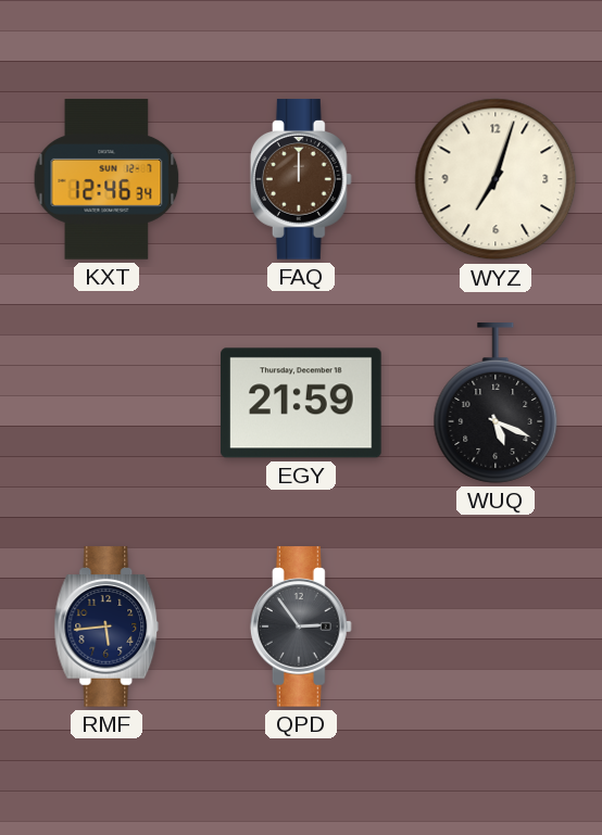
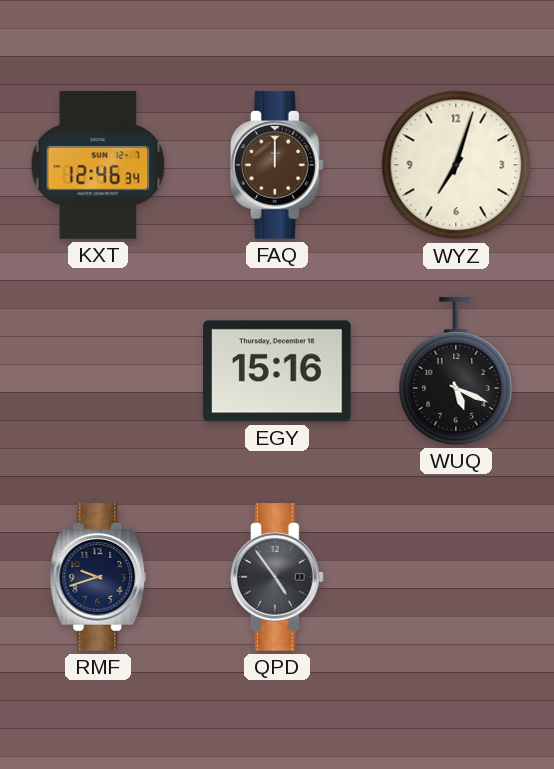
EGY: 21:59 -> 15:16
RMF: 5:44 -> 9:42
QPD: 2:54 -> 4:54
